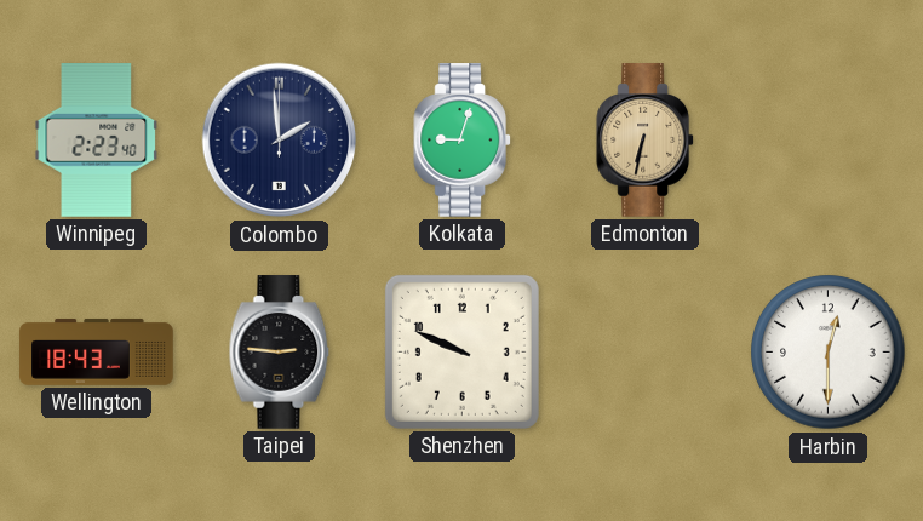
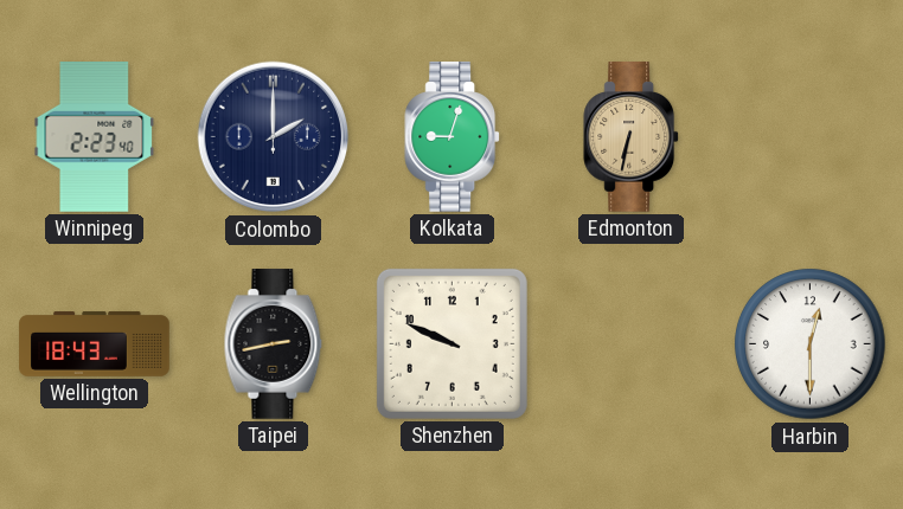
Colombo: 1:59 -> 2:00
Taipei: 2:46 -> 2:43
